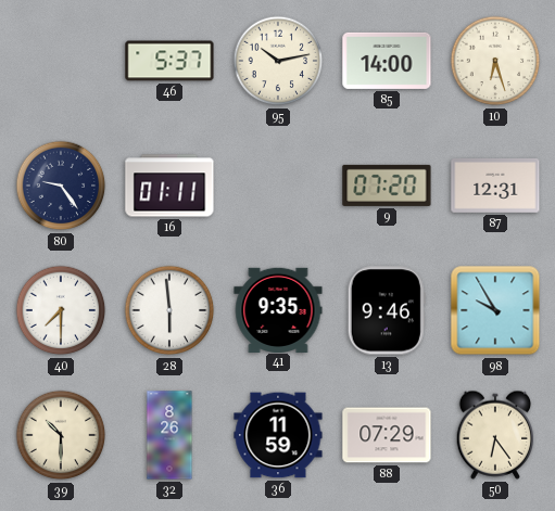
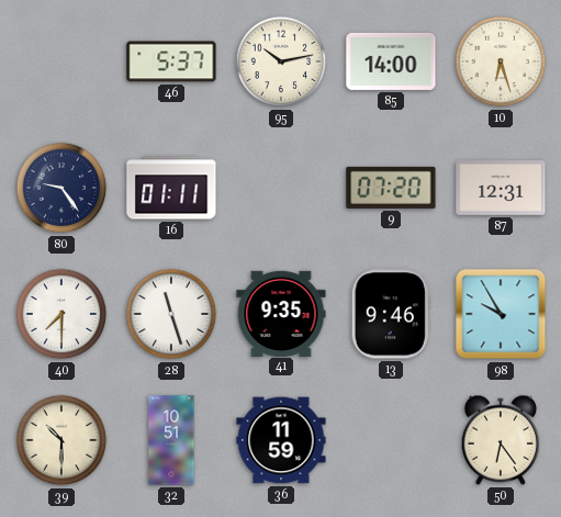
28: 5:59 -> 11:27
32: 8:26 -> 10:51
88: 07:29 -> none
